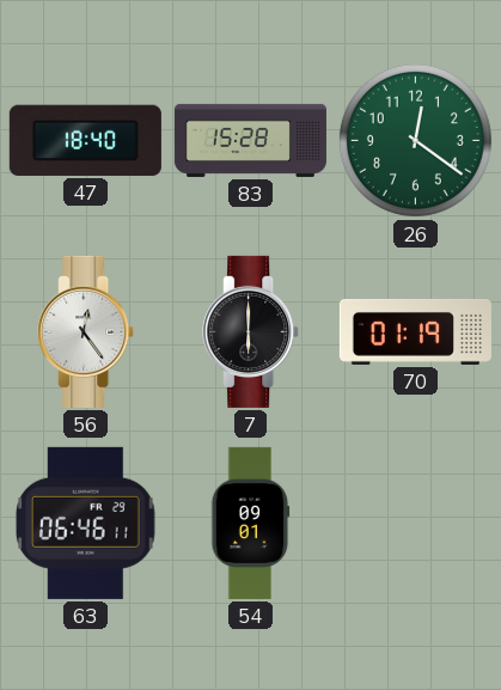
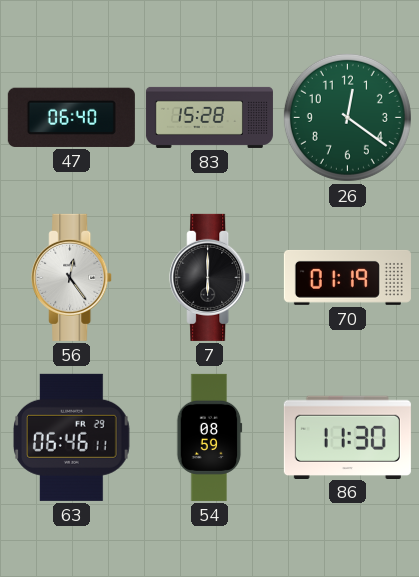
47: 18:40 -> 06:40
54: 09:01 -> 08:59
86: none -> 11:30
